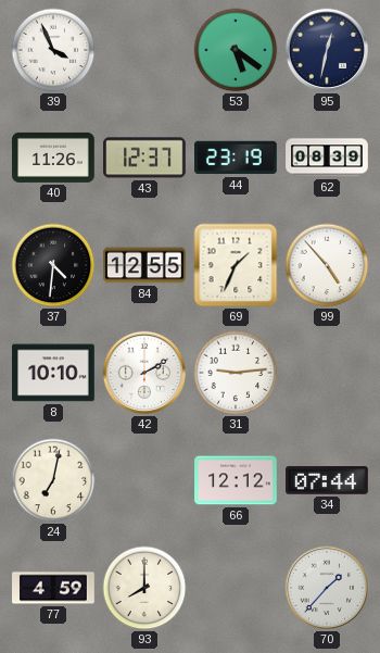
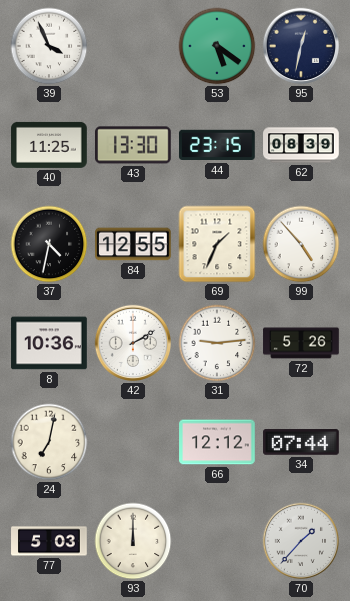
40: 11:26 -> 11:25
43: 12:37 -> 13:30
44: 23:19 -> 23:15
37: 4:31 -> 4:32
8: 10:10 -> 10:36
72: none -> 5:26
77: 4:59 -> 5:03
93: 8:00 -> 12:00
